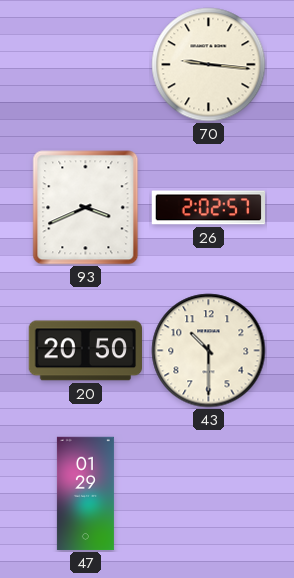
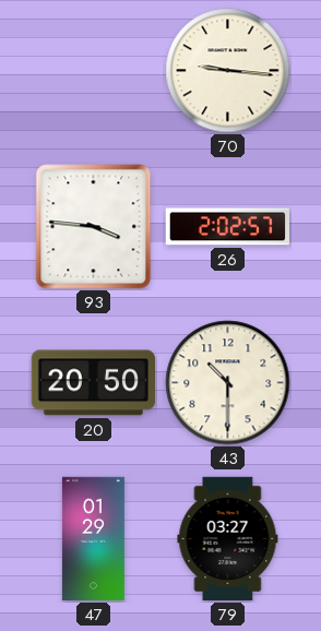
93: 3:41 -> 3:46
79: none -> 03:27
